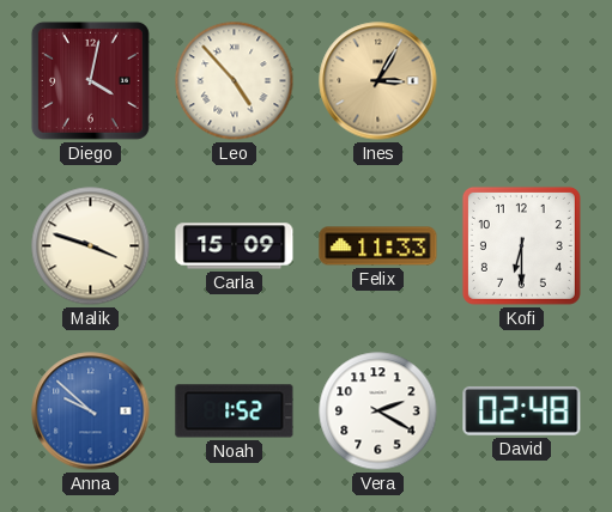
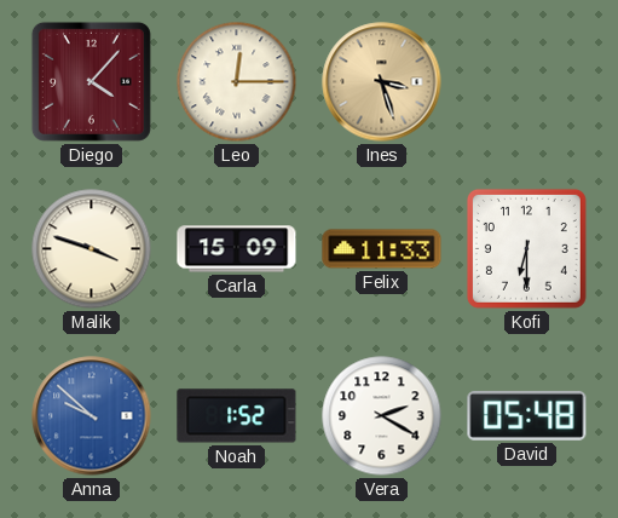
Diego: 4:02 -> 4:07
Leo: 4:53 -> 12:15
Ines: 3:05 -> 3:27
David: 02:48 -> 05:48
